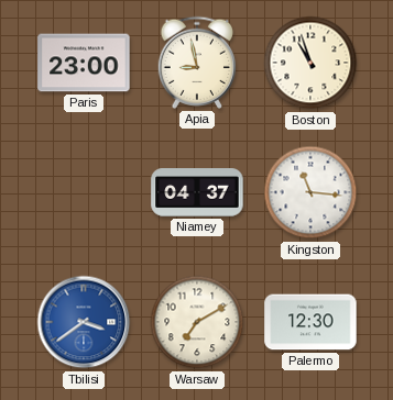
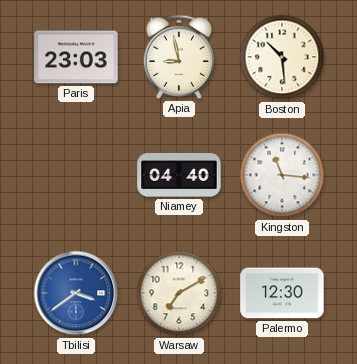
Paris: 23:00 -> 23:03
Boston: 10:57 -> 10:29
Niamey: 04:37 -> 04:40
